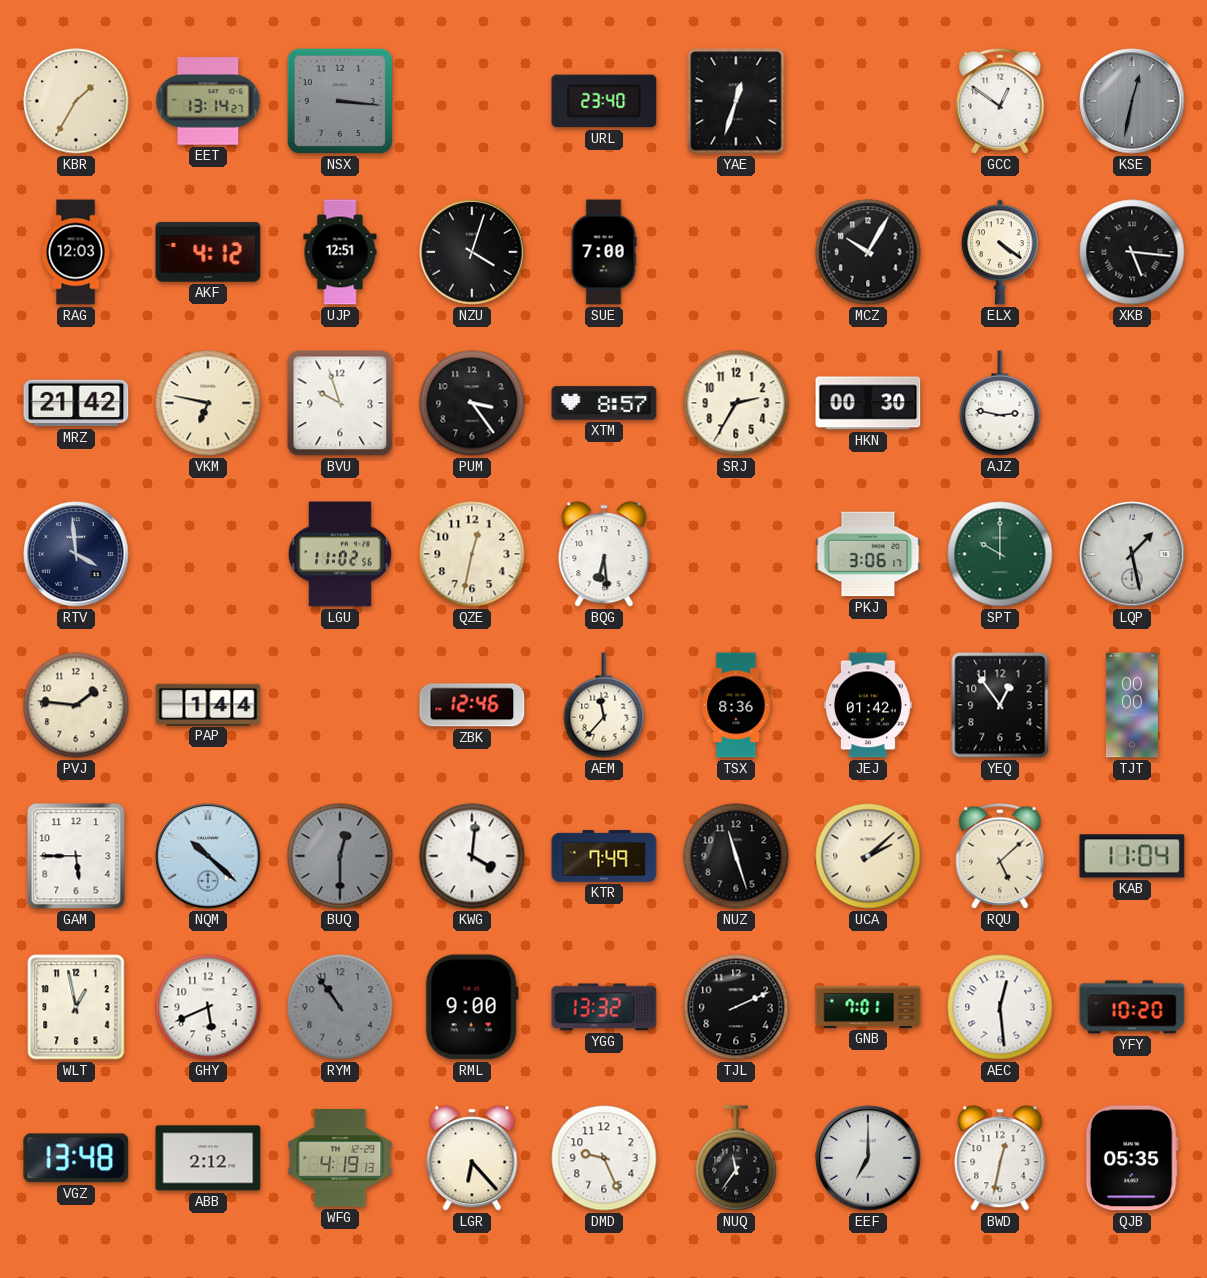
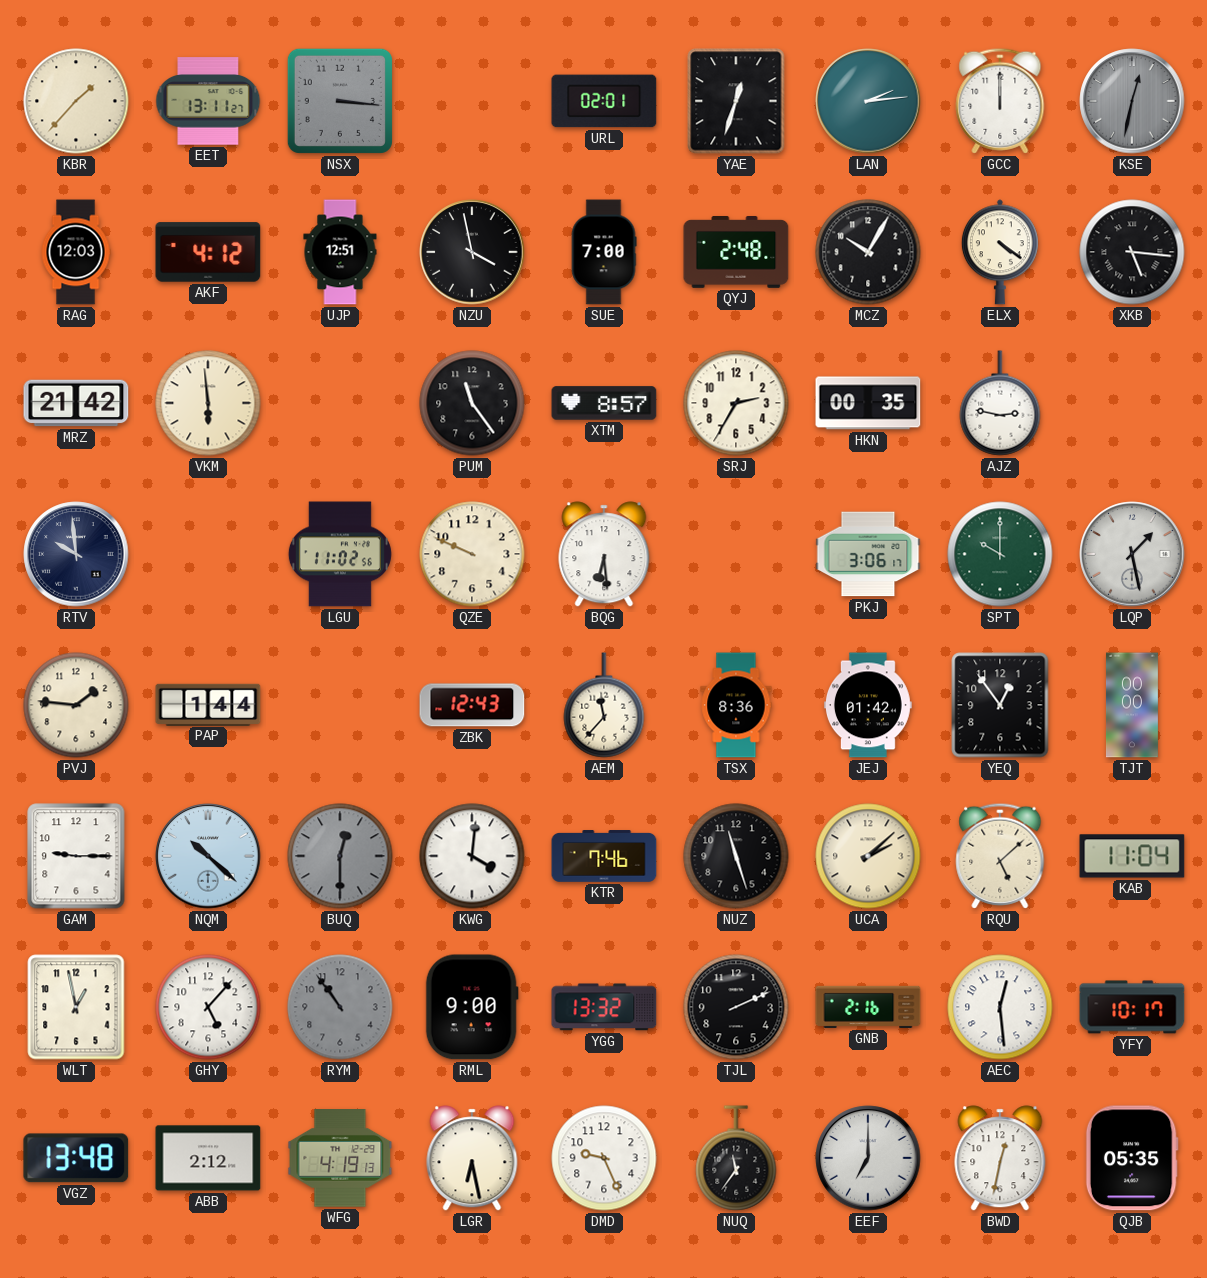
KBR: 1:35 -> 1:37
EET: 13:14 -> 13:11
URL: 23:40 -> 02:01
LAN: none -> 2:14
GCC: 12:51 -> 12:00
NZU: 4:03 -> 3:58
QYJ: none -> 2:48
VKM: 6:47 -> 5:59
BVU: 9:57 -> none
PUM: 3:24 -> 11:24
HKN: 00:30 -> 00:35
RTV: 3:59 -> 9:59
QZE: 12:32 -> 9:49
ZBK: 12:46 -> 12:43
GAM: 5:45 -> 9:15
KTR: 7:49 -> 7:46
GHY: 5:41 -> 5:07
GNB: 7:01 -> 2:16
YFY: 10:20 -> 10:17
LGR: 6:23 -> 6:28
